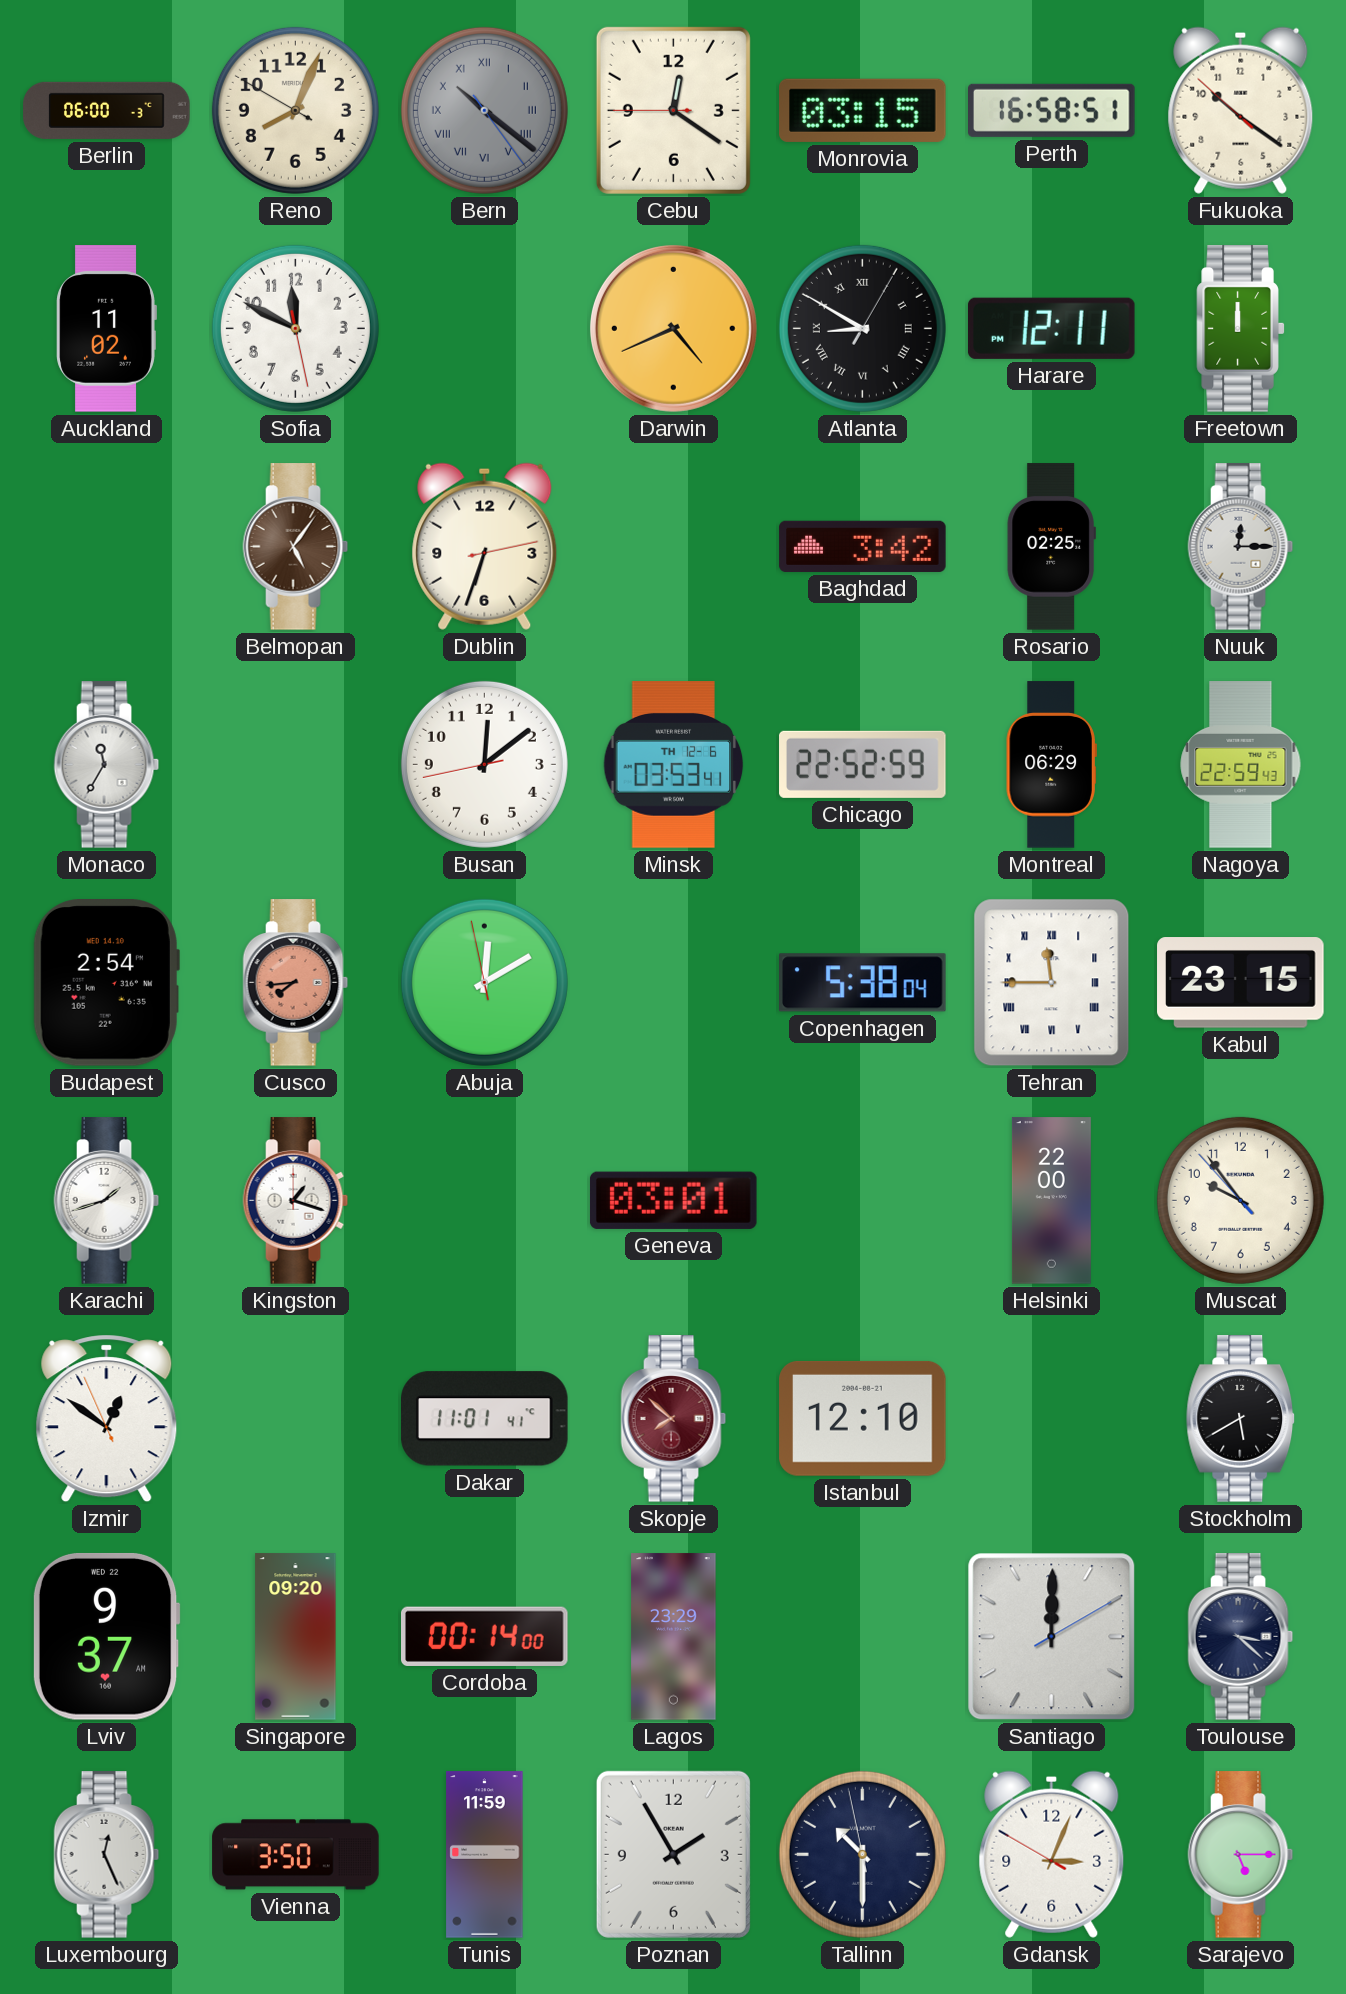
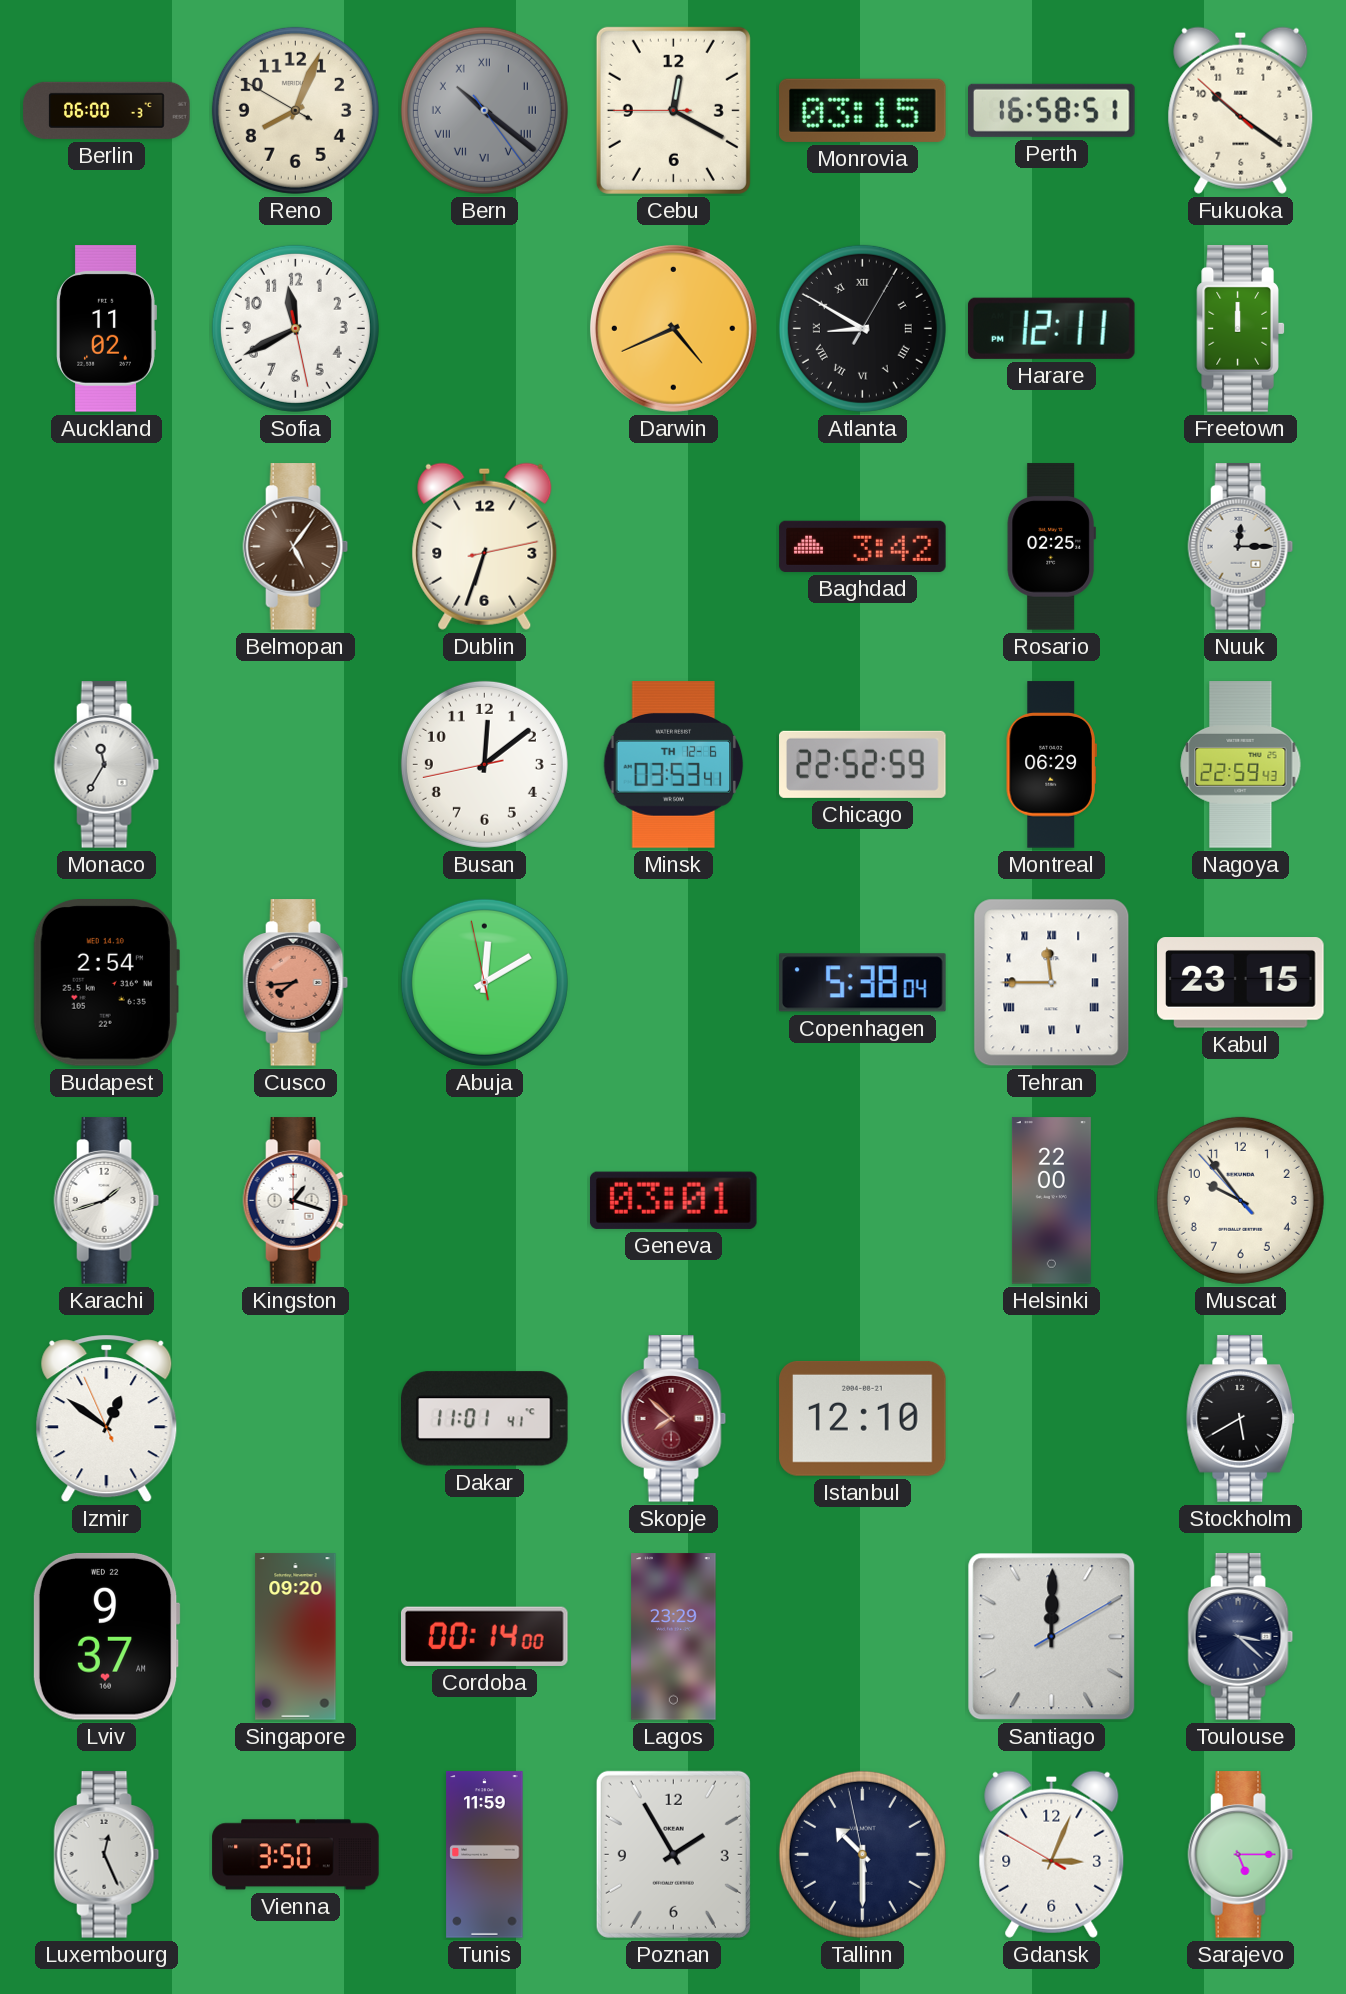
Cebu: 12:20 -> 12:19
Sofia: 11:49 -> 11:40
